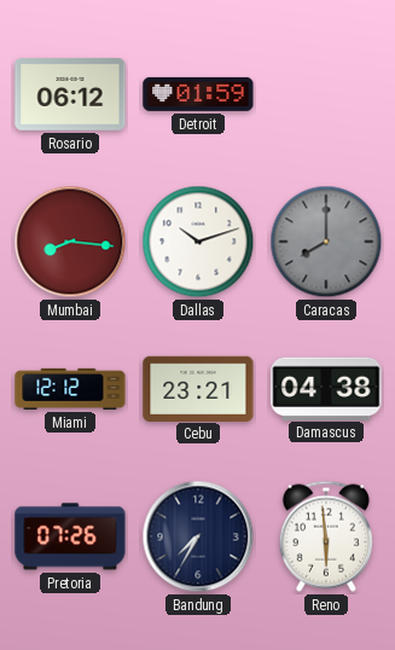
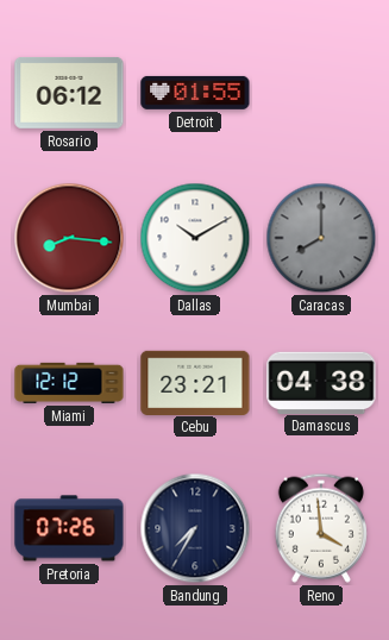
Detroit: 01:59 -> 01:55
Dallas: 10:12 -> 10:10
Reno: 5:59 -> 3:59
